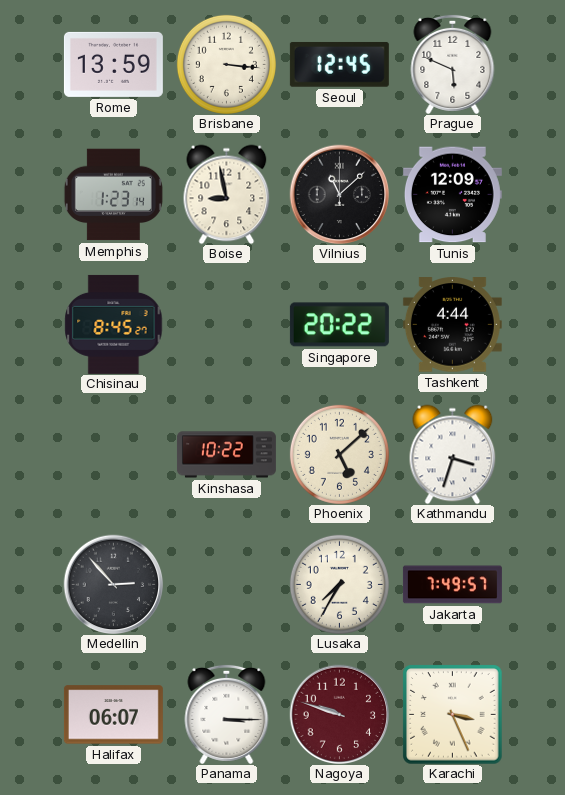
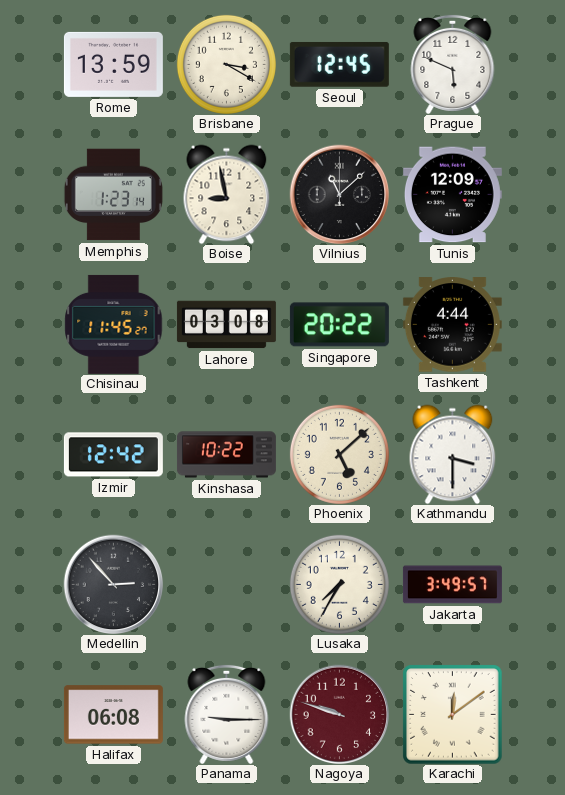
Brisbane: 3:16 -> 3:20
Chisinau: 8:45 -> 11:45
Lahore: none -> 03:08
Izmir: none -> 12:42
Kathmandu: 3:33 -> 3:30
Jakarta: 7:49 -> 3:49
Halifax: 06:07 -> 06:08
Panama: 3:15 -> 9:15
Karachi: 3:26 -> 12:09
